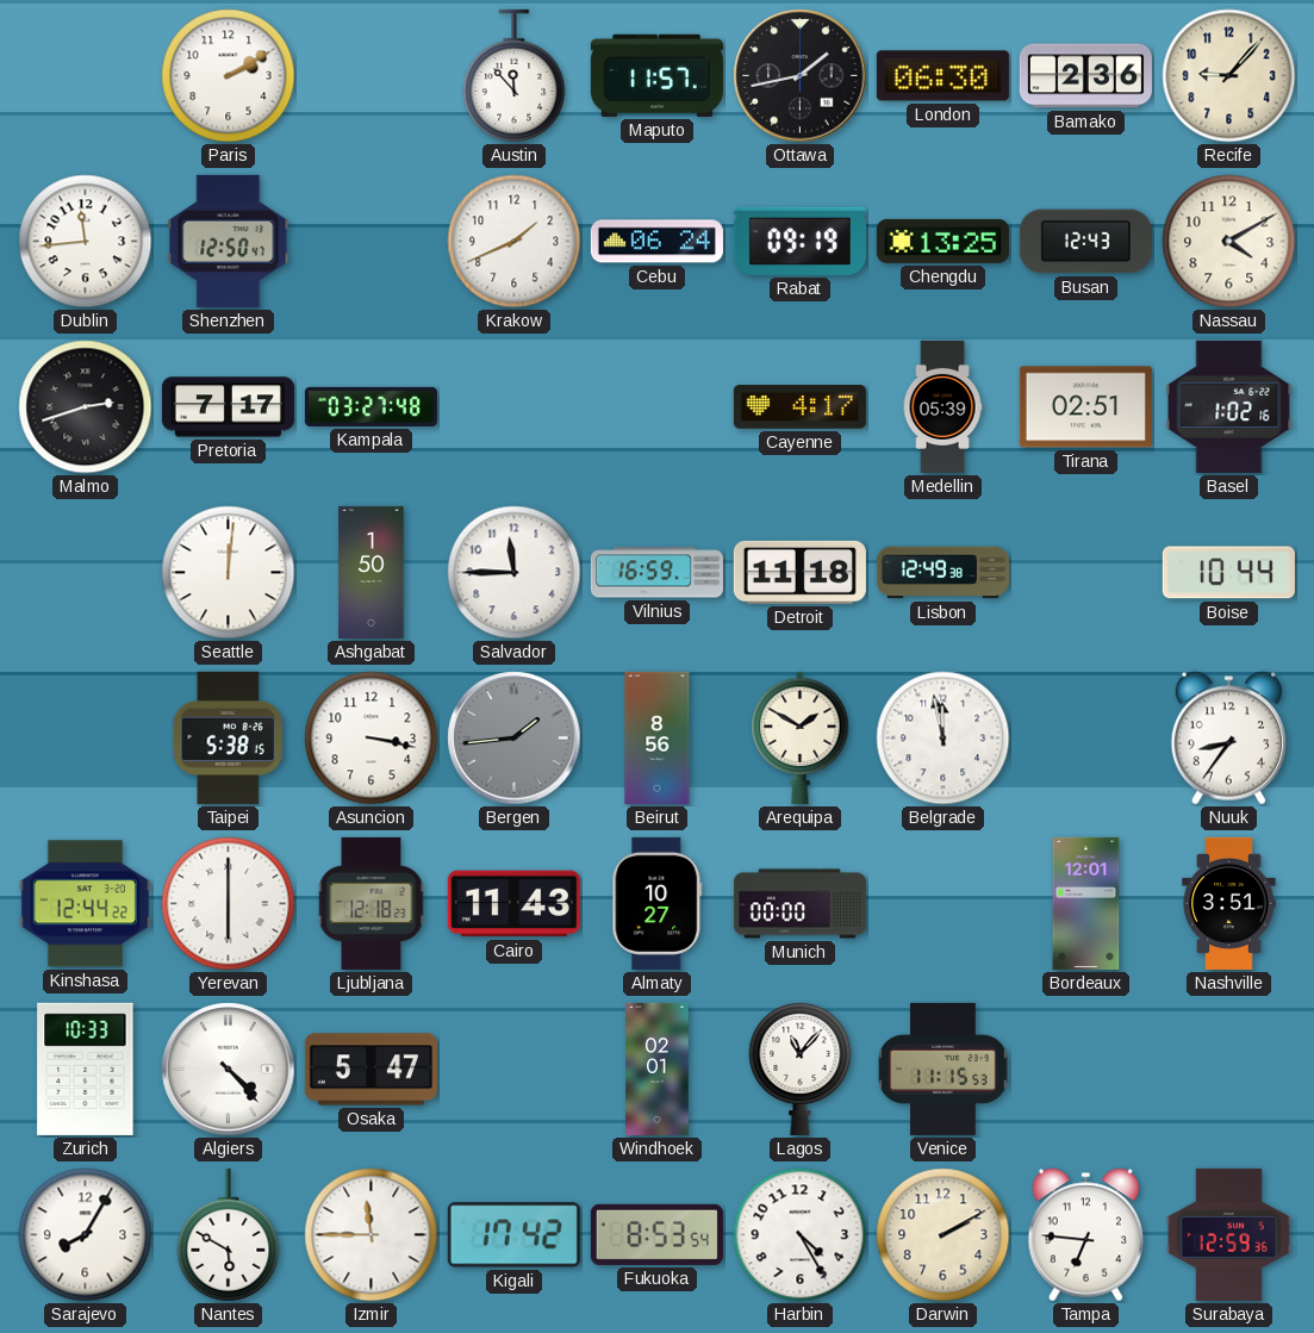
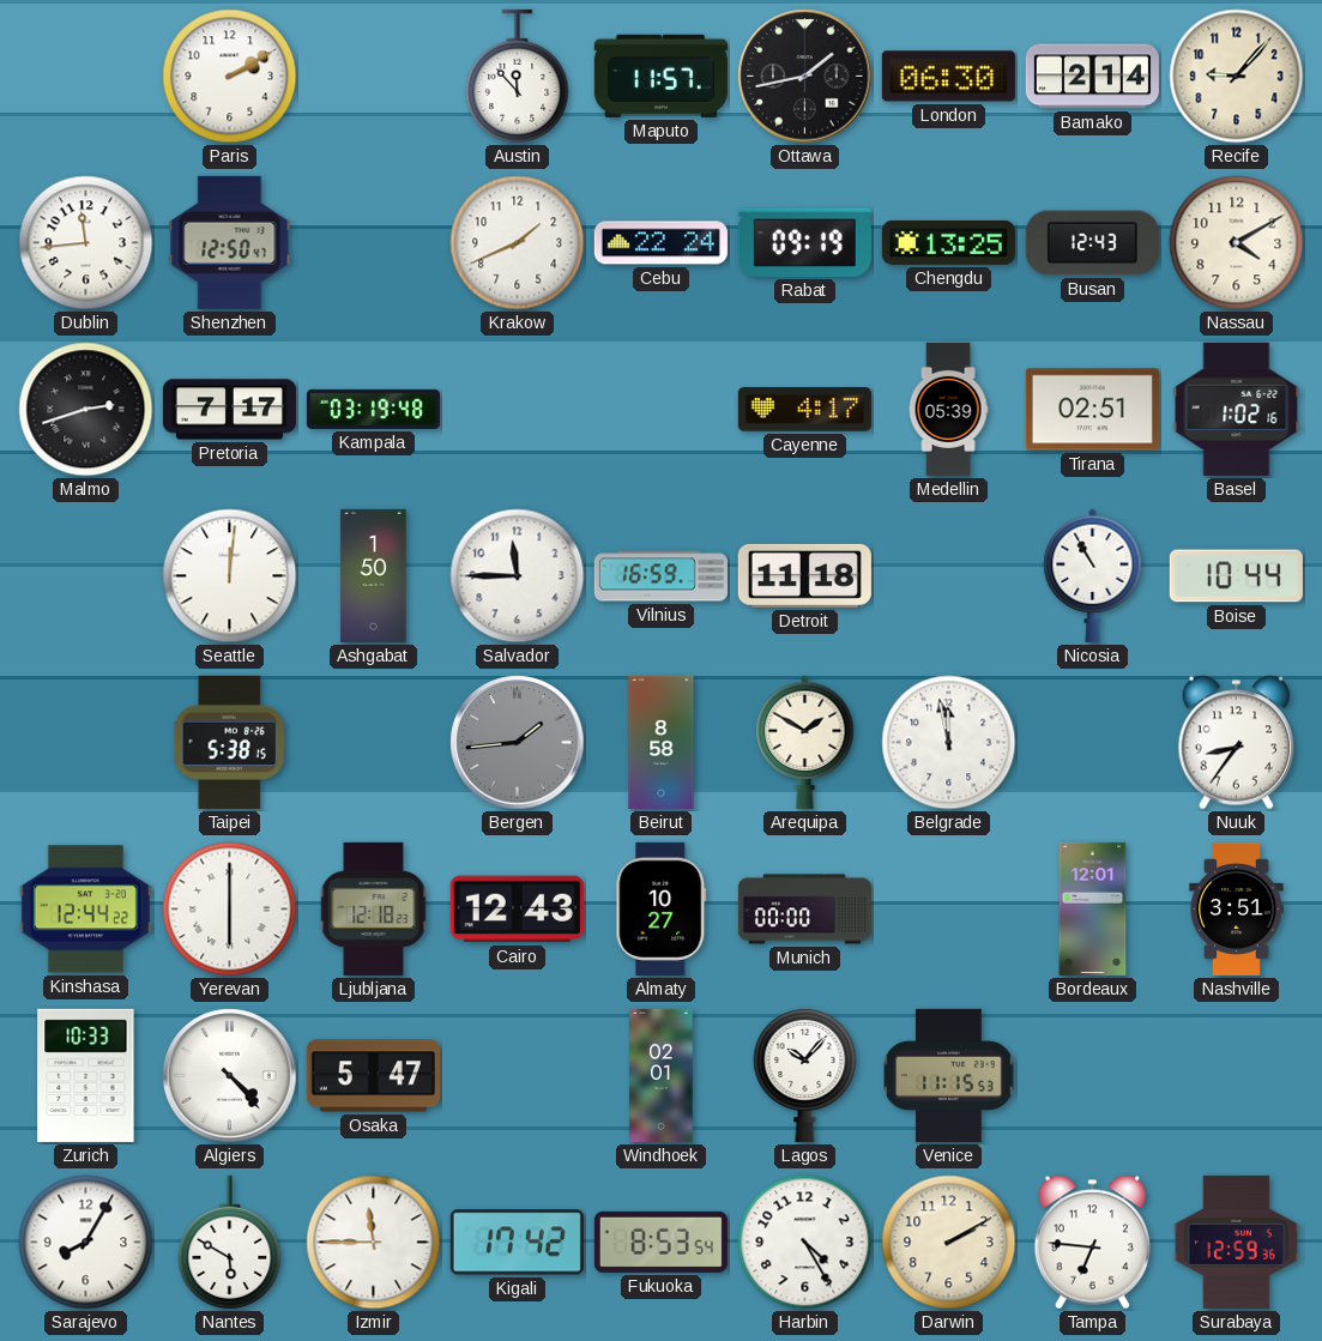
Bamako: 2:36 -> 2:14
Cebu: 06:24 -> 22:24
Kampala: 03:27 -> 03:19
Lisbon: 12:49 -> none
Nicosia: none -> 10:55
Asuncion: 3:17 -> none
Beirut: 8:56 -> 8:58
Cairo: 11:43 -> 12:43
Lagos: 11:07 -> 10:07
